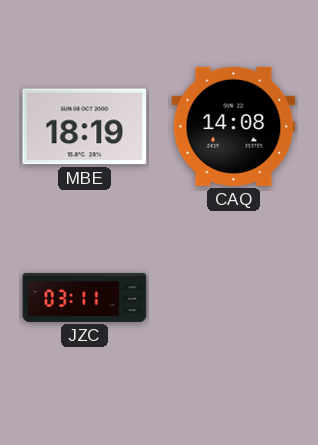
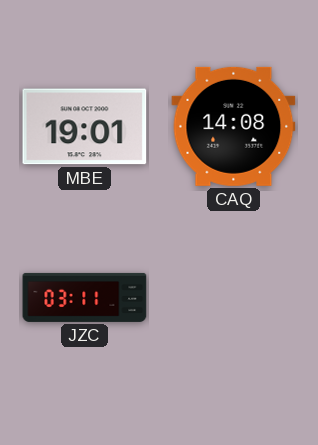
MBE: 18:19 -> 19:01
